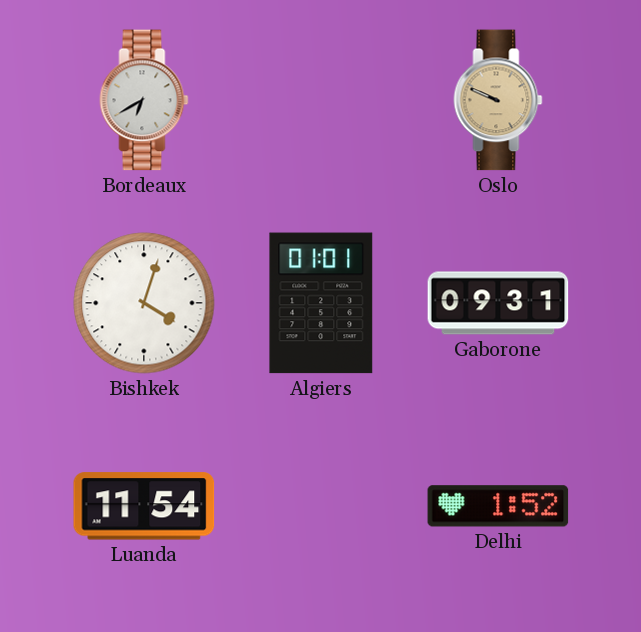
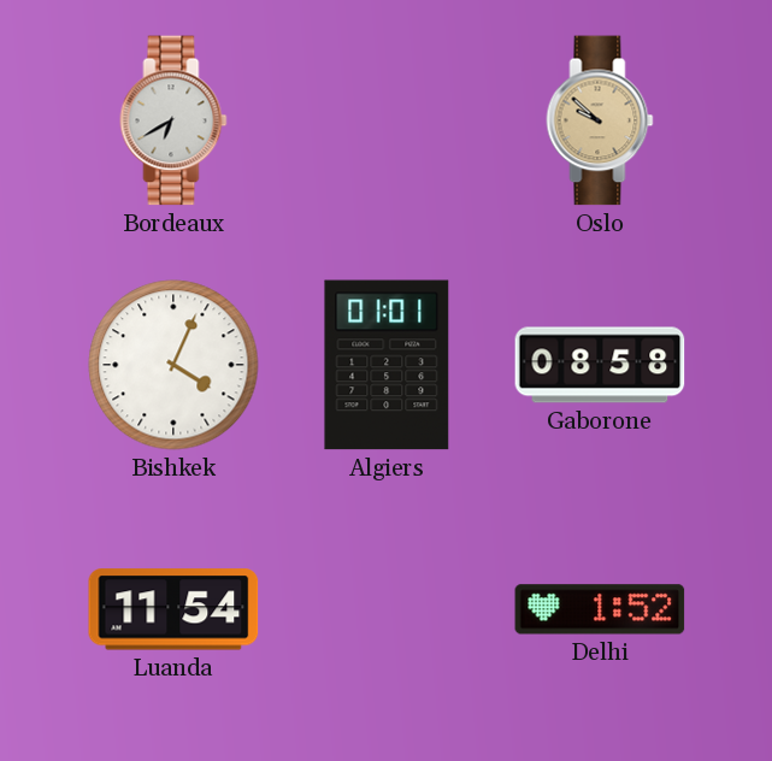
Oslo: 9:49 -> 9:52
Bishkek: 4:03 -> 4:04
Gaborone: 09:31 -> 08:58
